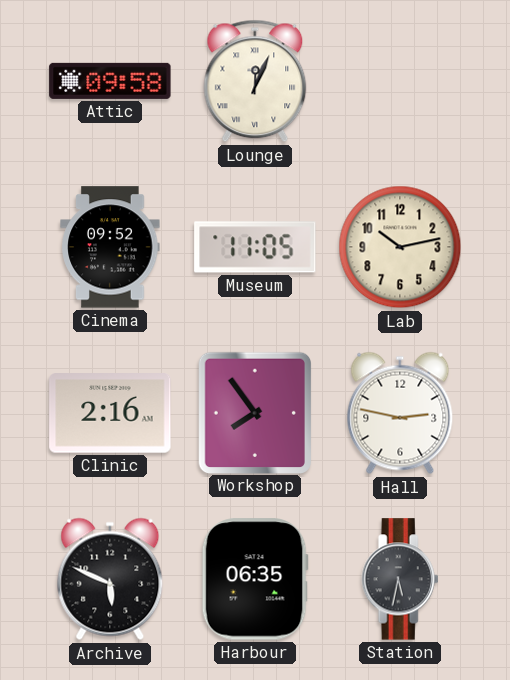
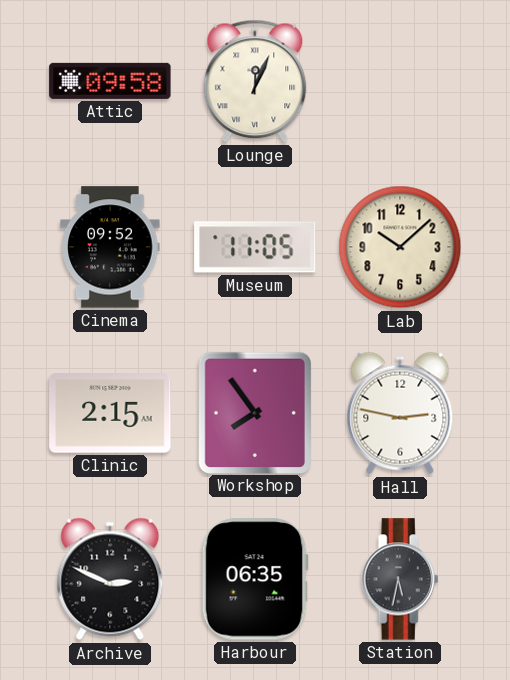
Lab: 10:13 -> 10:08
Clinic: 2:16 -> 2:15
Archive: 5:49 -> 2:49
